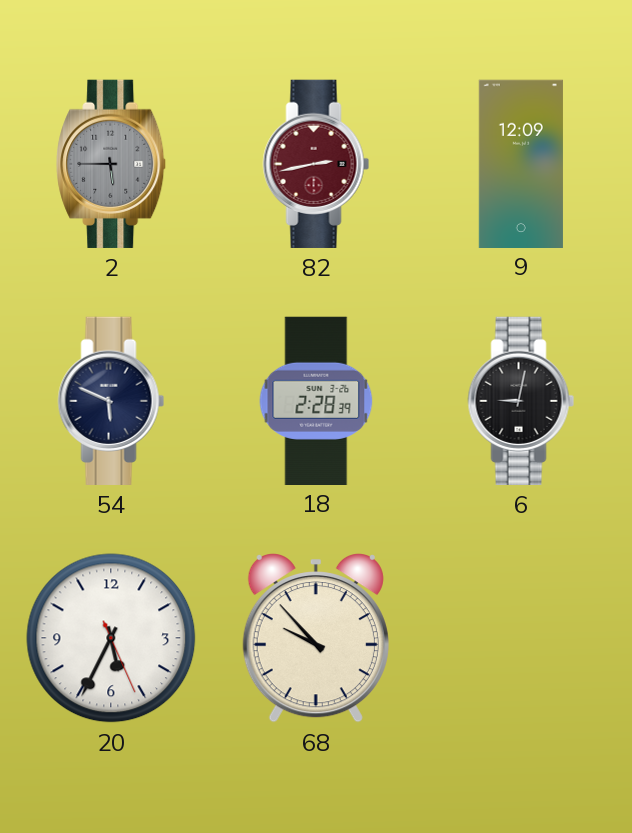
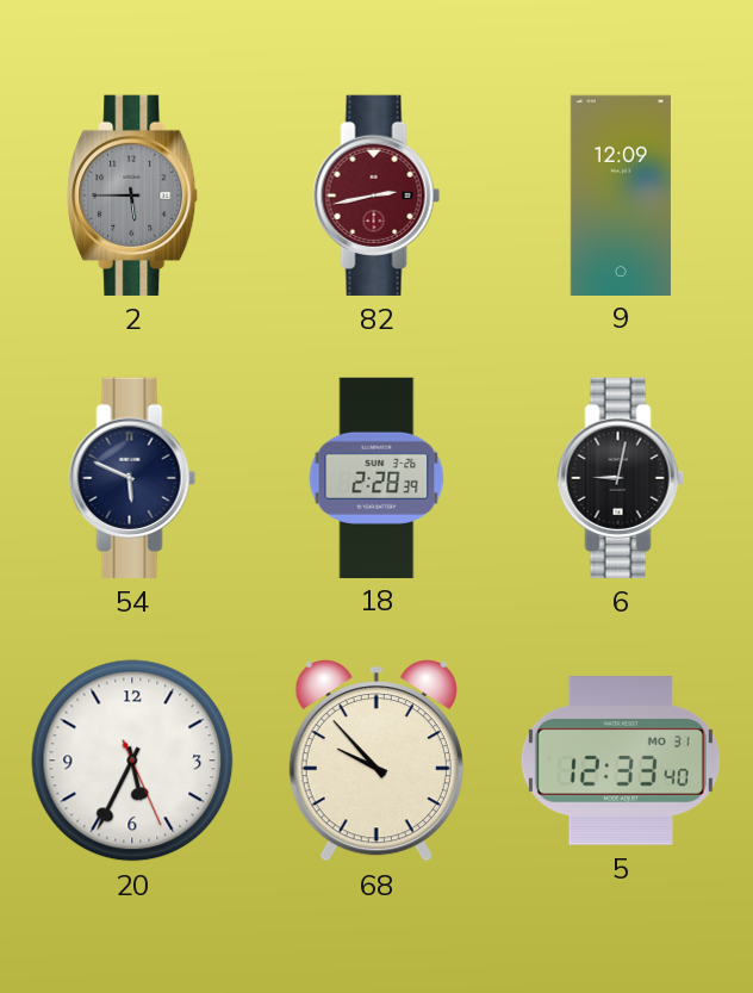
5: none -> 12:33
